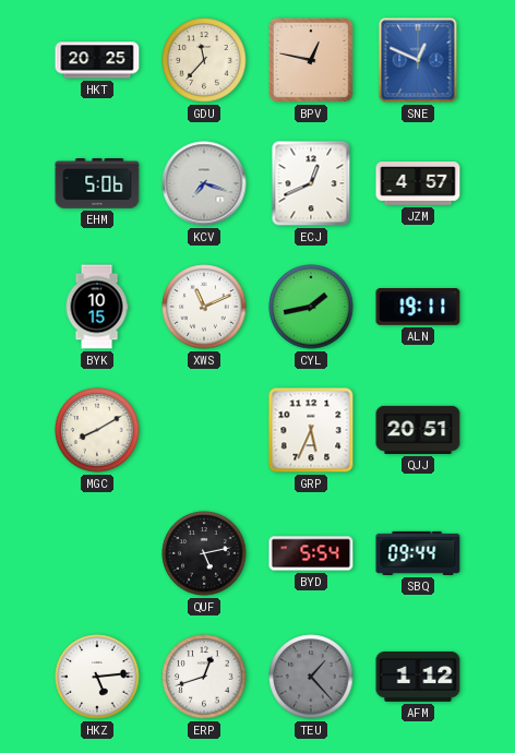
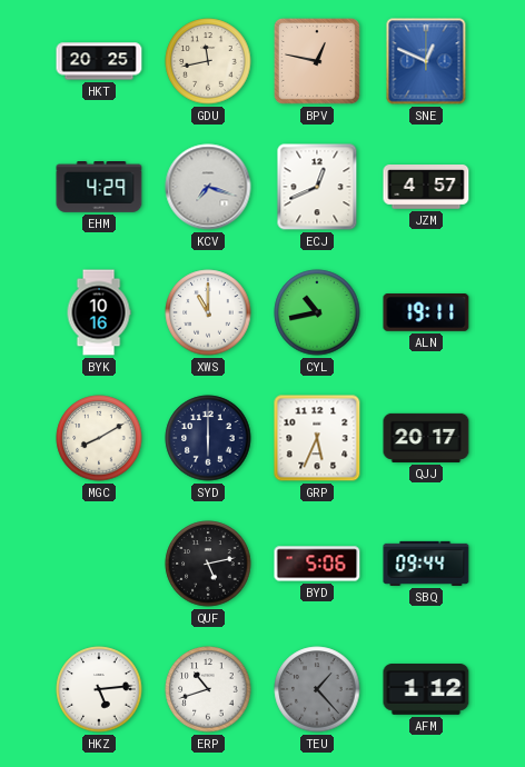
GDU: 11:37 -> 11:43
EHM: 5:06 -> 4:29
BYK: 10:15 -> 10:16
XWS: 11:11 -> 11:00
CYL: 1:43 -> 10:43
SYD: none -> 6:00
QJJ: 20:51 -> 20:17
BYD: 5:54 -> 5:06
ERP: 12:42 -> 10:42
